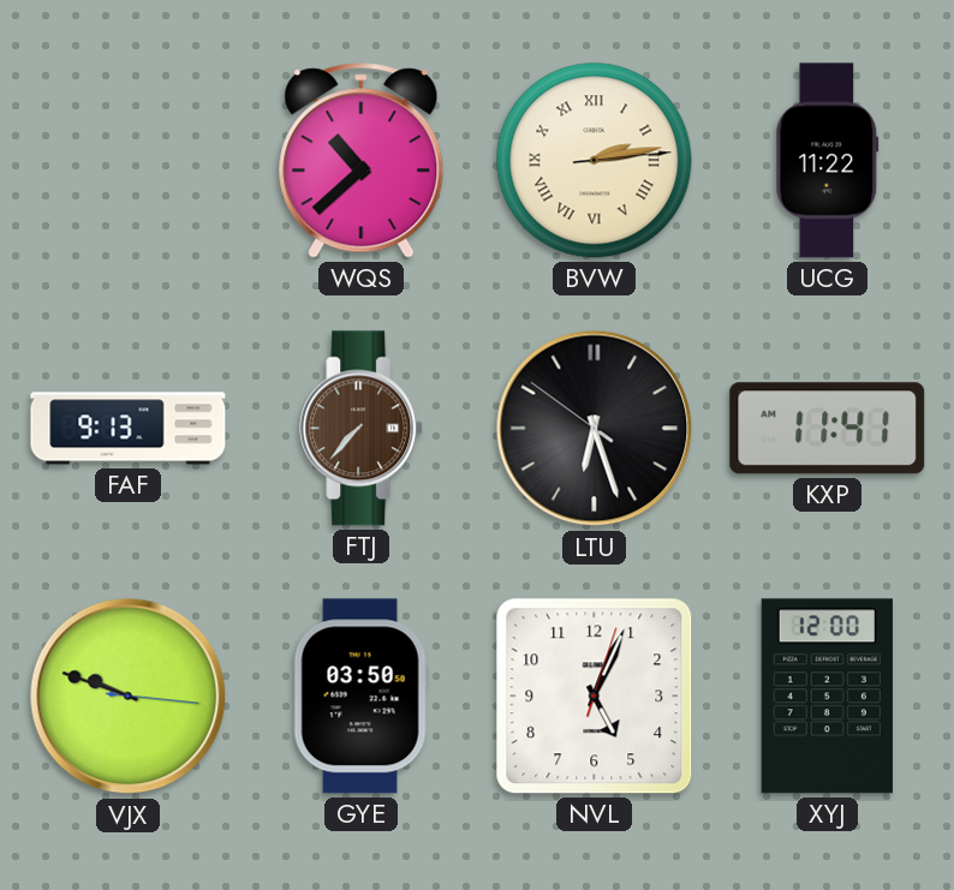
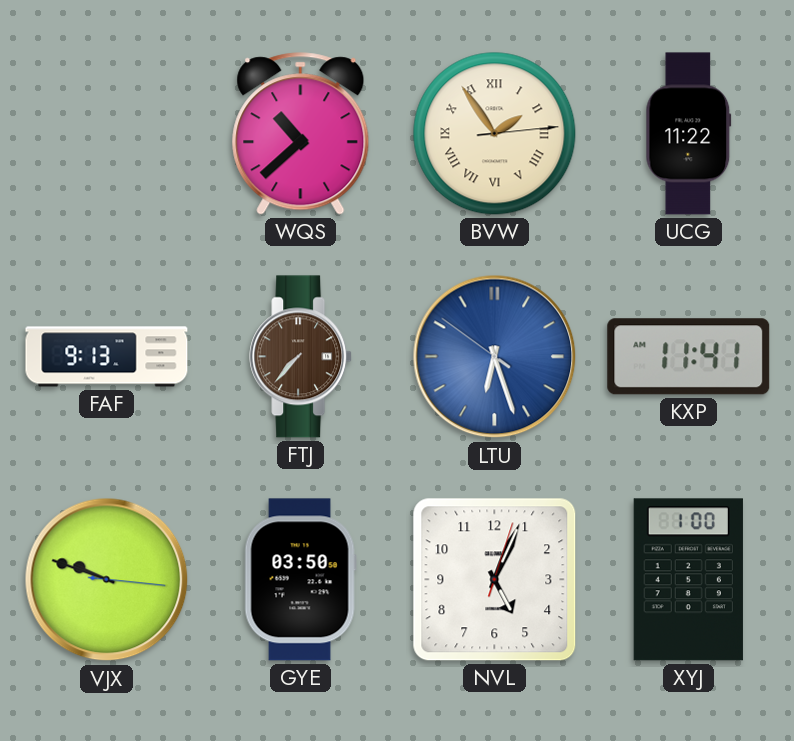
BVW: 2:13 -> 1:54
LTU dial: black -> blue
XYJ: 12:00 -> 1:00
